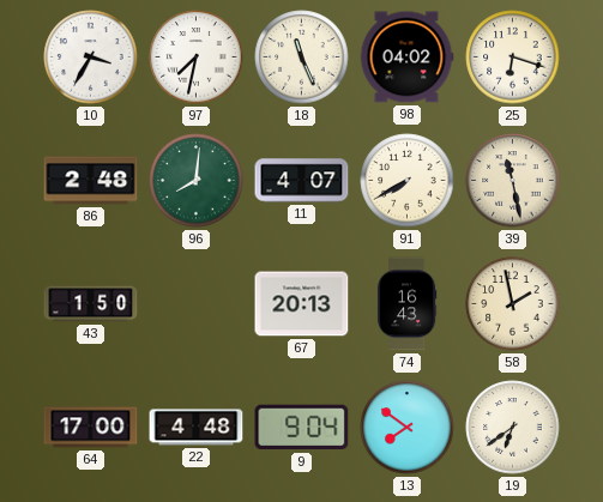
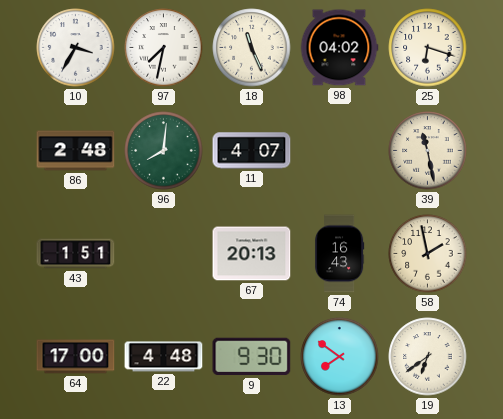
91: 7:40 -> none
43: 1:50 -> 1:51
9: 9:04 -> 9:30
